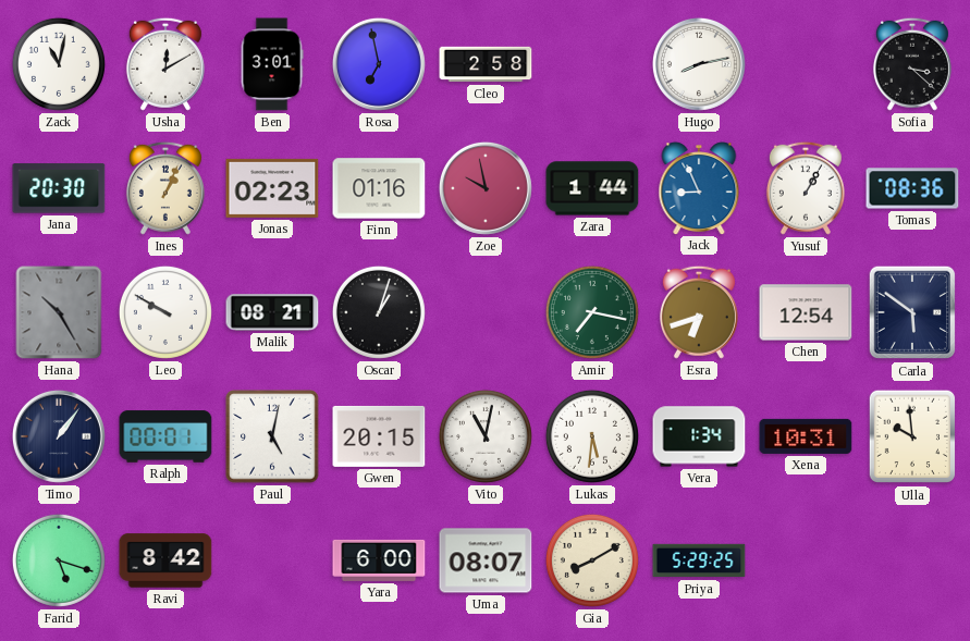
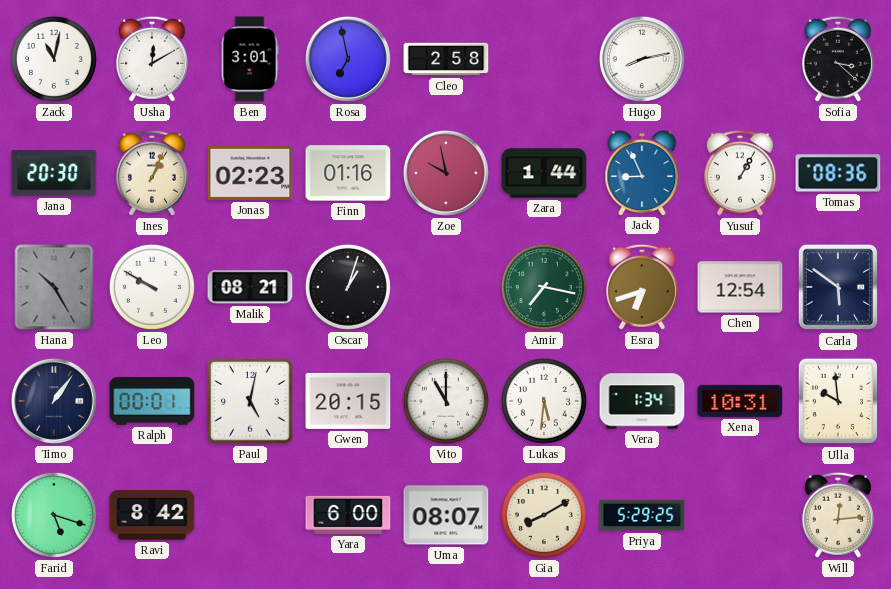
Vito: 11:02 -> 11:00
Will: none -> 12:14
